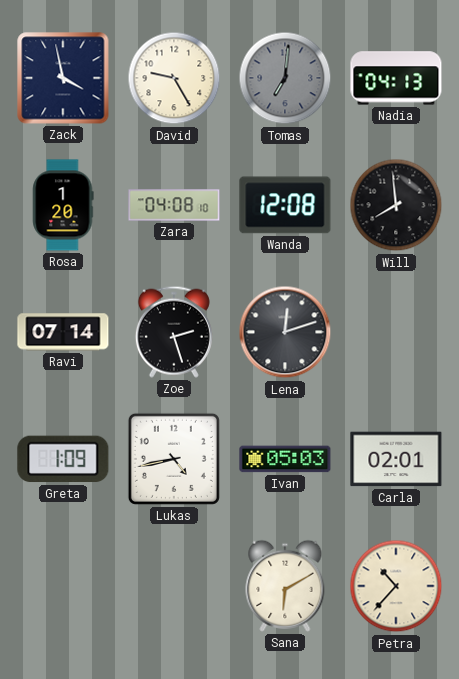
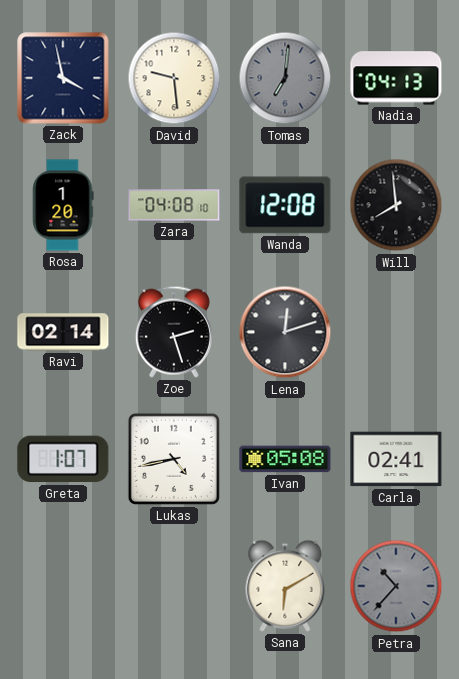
David: 9:25 -> 9:29
Ravi: 07:14 -> 02:14
Greta: 1:09 -> 1:07
Ivan: 05:03 -> 05:08
Carla: 02:01 -> 02:41
Petra dial: cream -> grey
